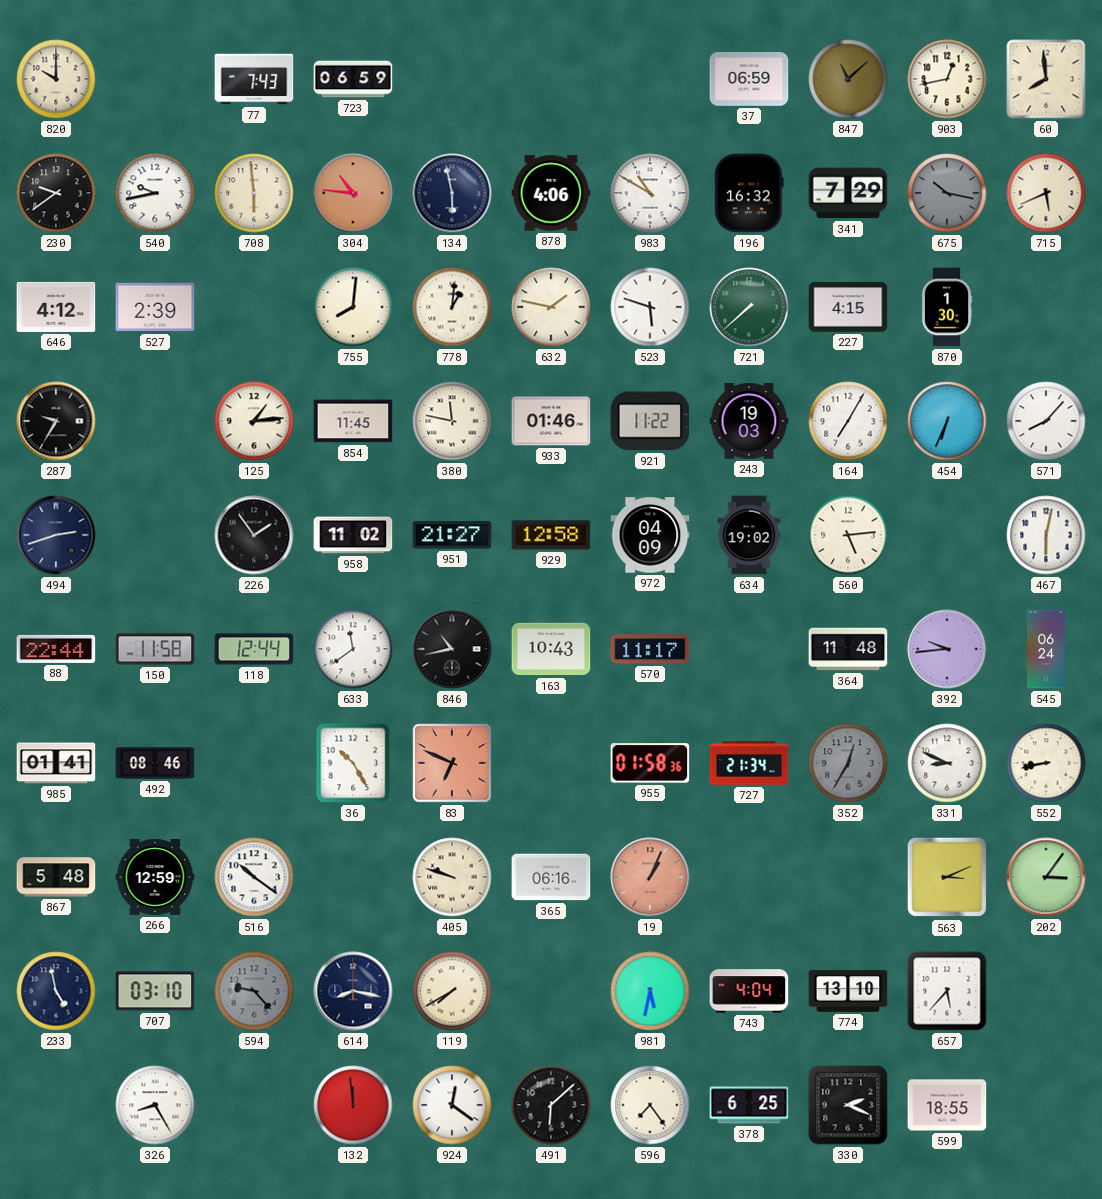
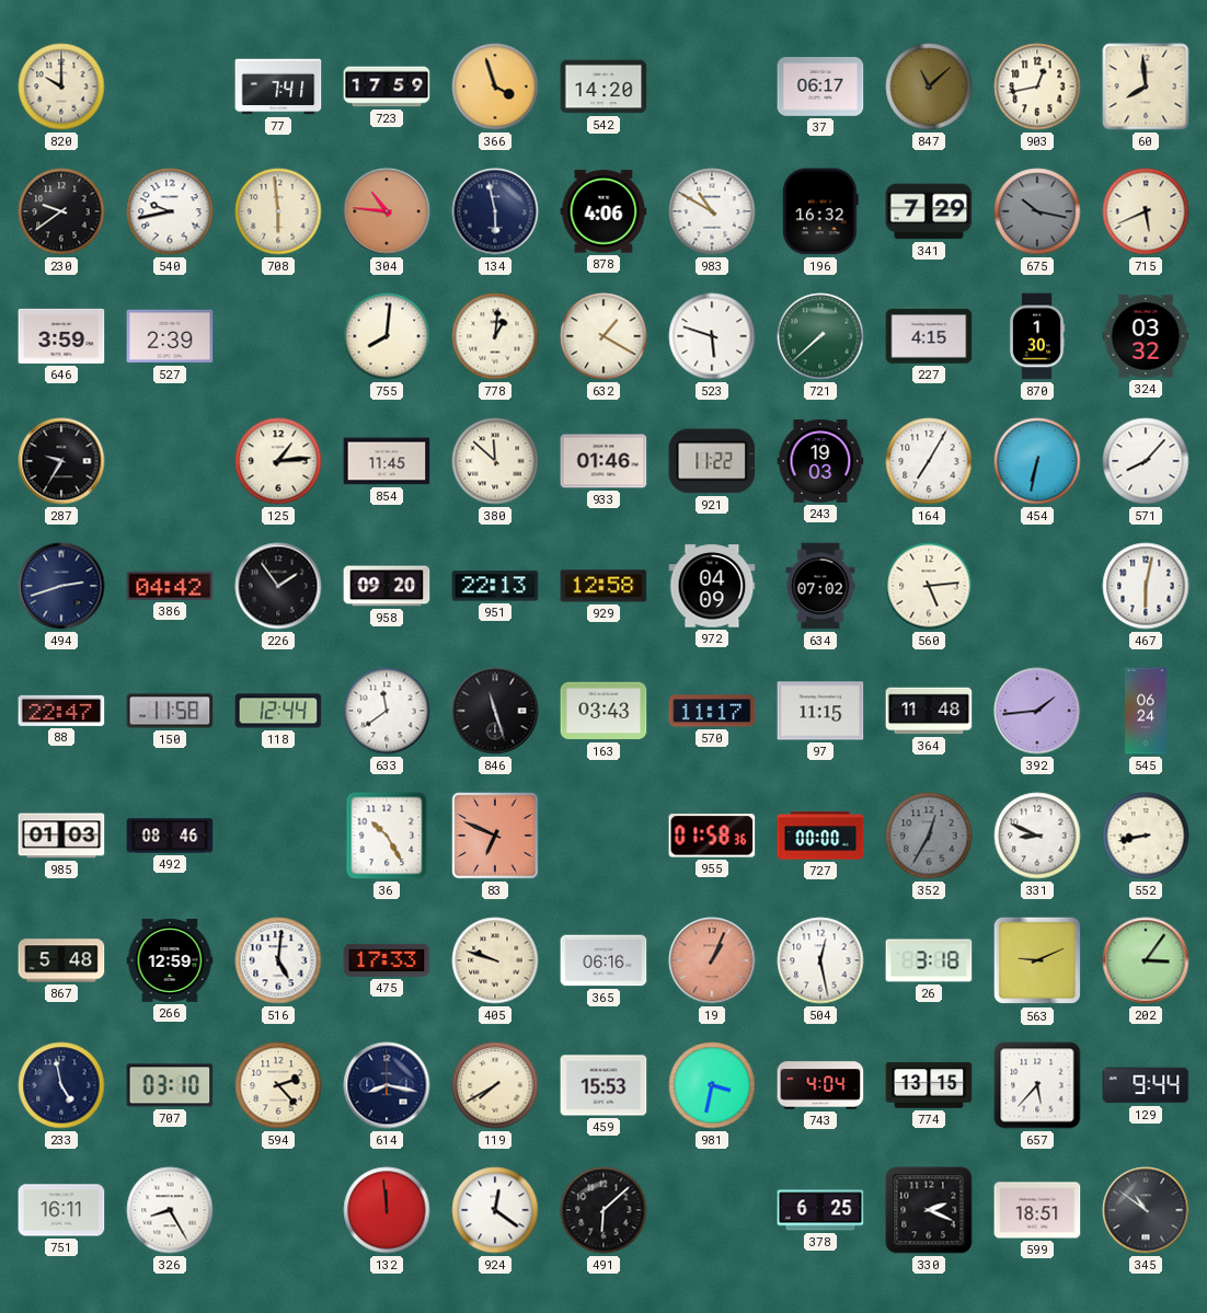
77: 7:43 -> 7:41
723: 06:59 -> 17:59
366: none -> 3:57
542: none -> 14:20
37: 06:59 -> 06:17
646: 4:12 -> 3:59
632: 1:47 -> 1:20
324: none -> 03:32
380: 11:47 -> 11:52
454: 6:34 -> 6:32
386: none -> 04:42
958: 11:02 -> 09:20
951: 21:27 -> 22:13
634: 19:02 -> 07:02
88: 22:44 -> 22:47
846: 10:43 -> 11:27
163: 10:43 -> 03:43
97: none -> 11:15
392: 9:44 -> 1:44
985: 01:41 -> 01:03
727: 21:34 -> 00:00
516: 10:21 -> 5:01
475: none -> 17:33
504: none -> 12:28
26: none -> 3:18
563: 3:11 -> 9:11
594: 9:23 -> 2:23
594 dial: grey -> cream
459: none -> 15:53
981: 5:32 -> 3:32
774: 13:10 -> 13:15
129: none -> 9:44
751: none -> 16:11
596: 7:24 -> none
599: 18:55 -> 18:51
345: none -> 10:51
